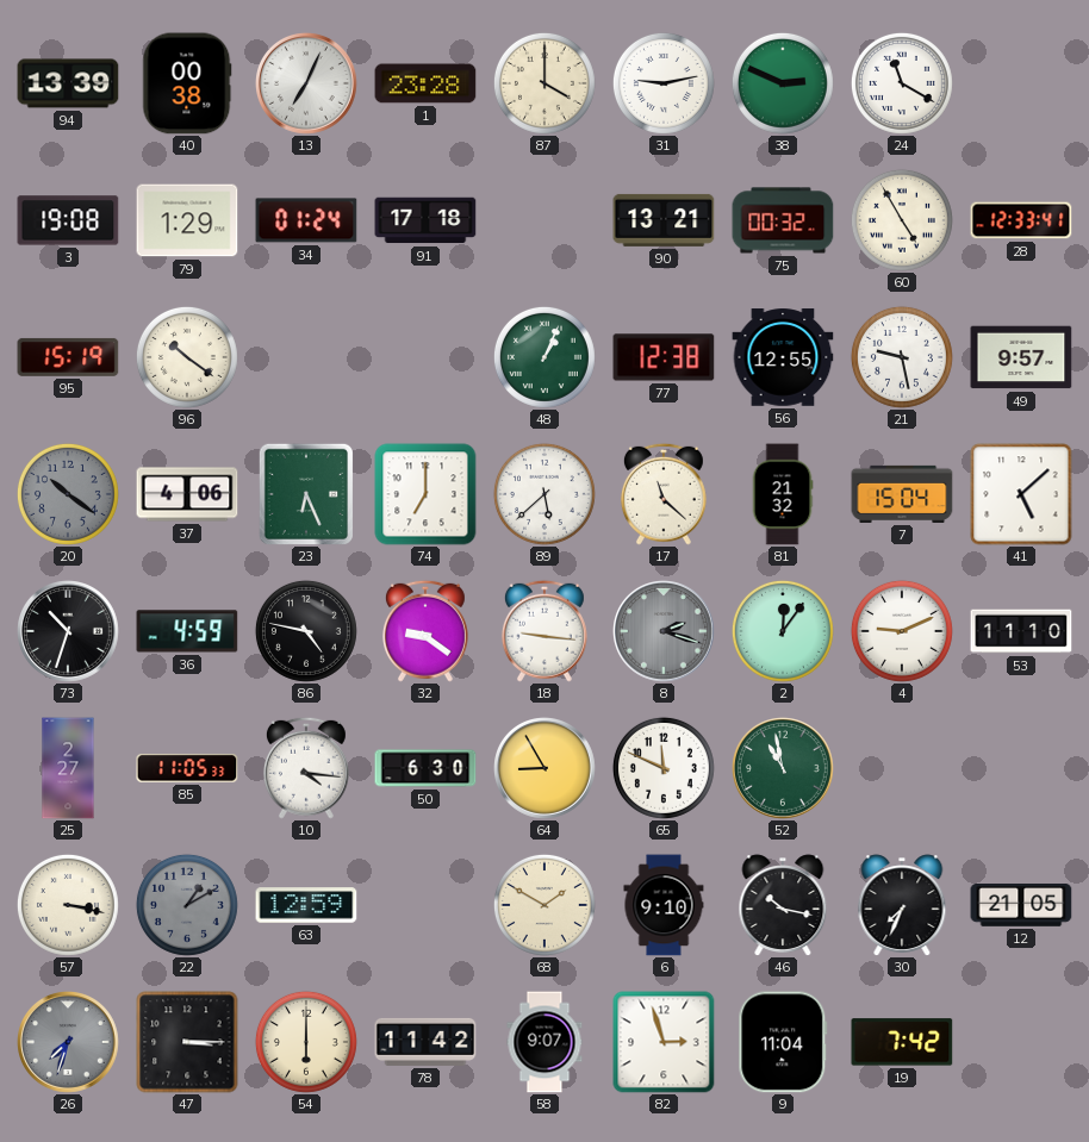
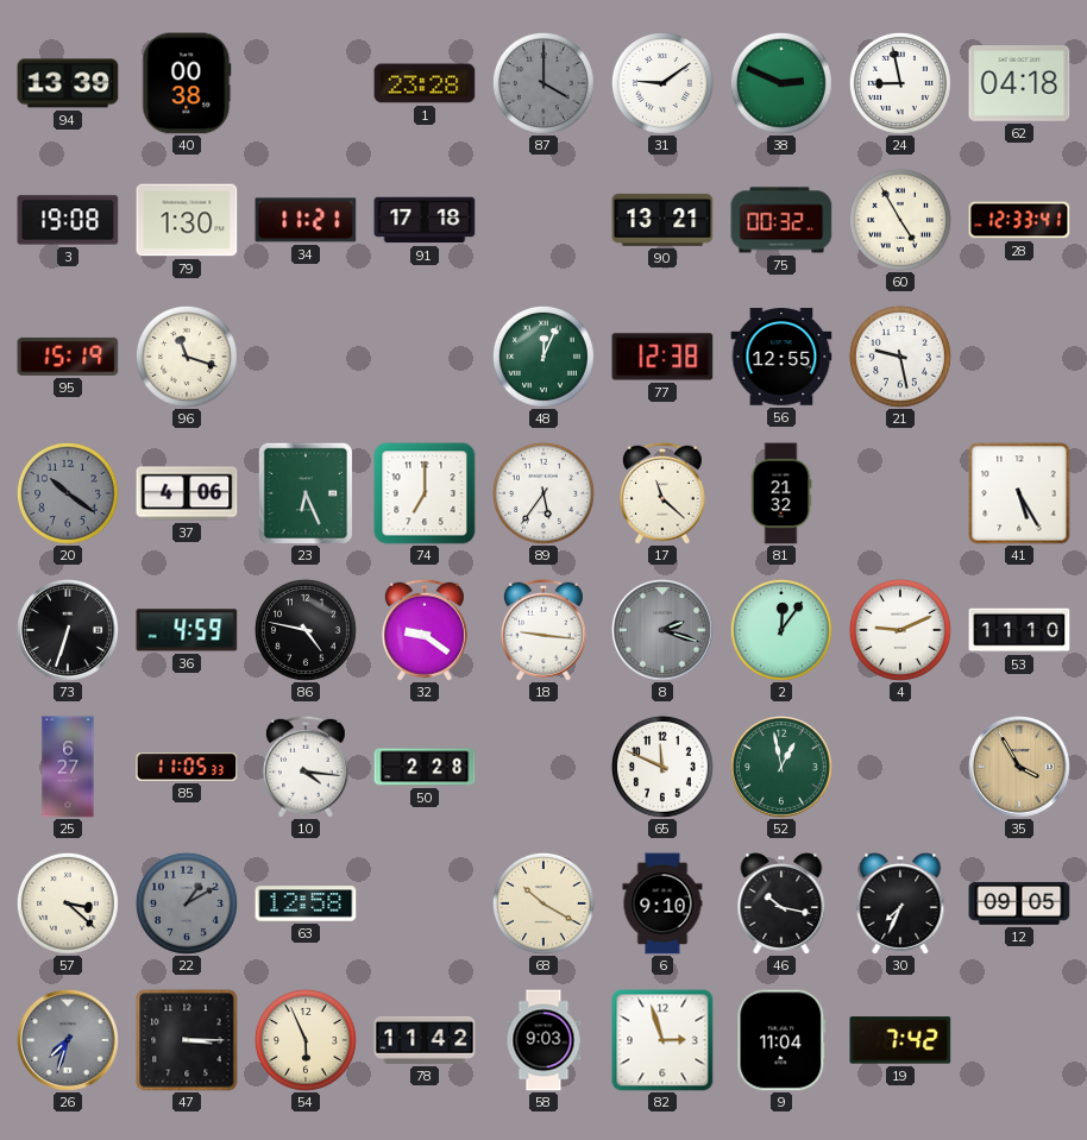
13: 7:04 -> none
87 dial: cream -> grey
31: 9:13 -> 9:09
24: 11:20 -> 8:58
62: none -> 04:18
79: 1:29 -> 1:30
34: 01:24 -> 11:21
96: 10:21 -> 11:18
48: 1:04 -> 12:04
49: 9:57 -> none
89: 5:38 -> 5:36
7: 15:04 -> none
41: 5:08 -> 5:25
73: 10:33 -> 6:33
25: 2:27 -> 6:27
50: 6:30 -> 2:28
64: 8:55 -> none
52: 10:58 -> 12:58
35: none -> 3:55
57: 3:17 -> 3:22
63: 12:59 -> 12:58
68: 1:50 -> 10:20
12: 21:05 -> 09:05
54: 6:00 -> 5:56
58: 9:07 -> 9:03
